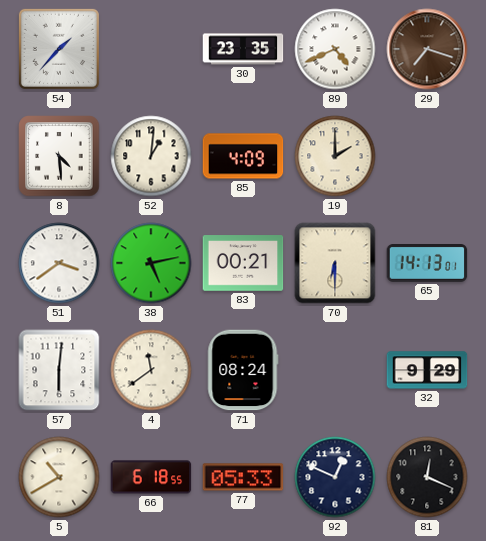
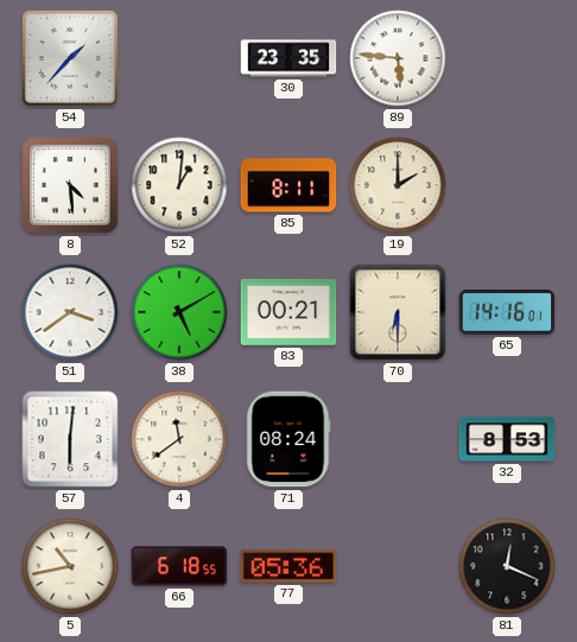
89: 4:41 -> 5:46
29: 7:18 -> none
85: 4:09 -> 8:11
38: 5:13 -> 5:10
65: 14:13 -> 14:16
32: 9:29 -> 8:53
5: 10:40 -> 10:43
77: 05:33 -> 05:36
92: 12:49 -> none
